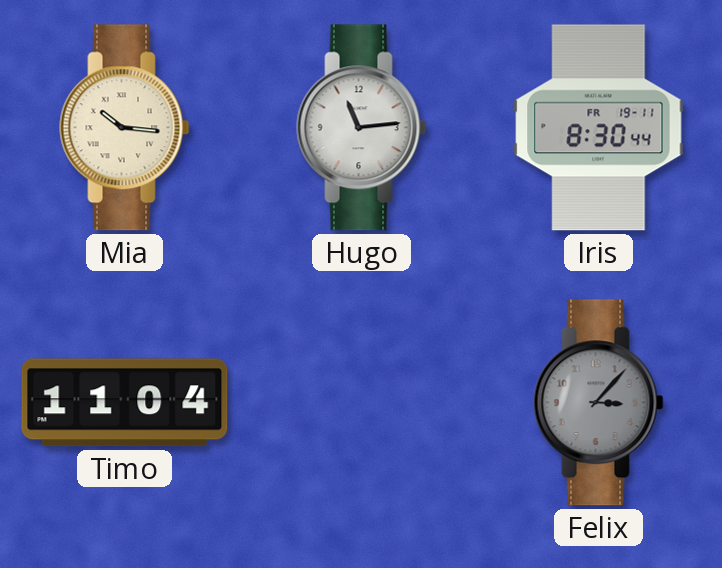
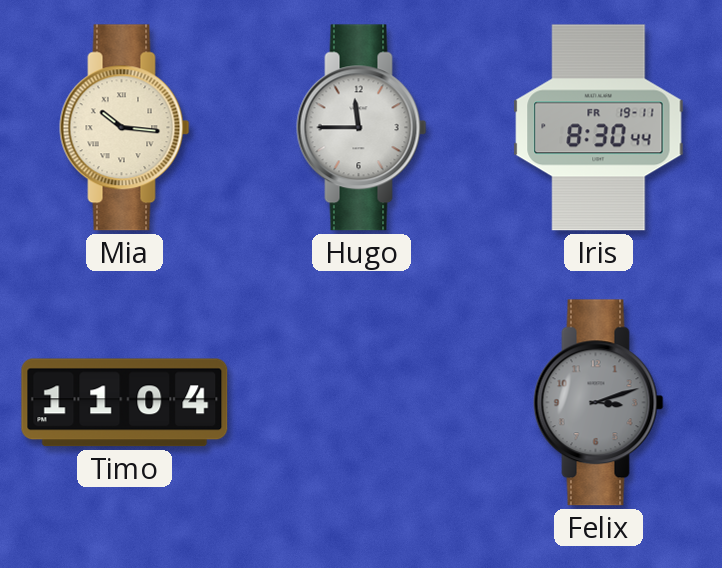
Hugo: 11:14 -> 11:45
Felix: 3:07 -> 3:12
